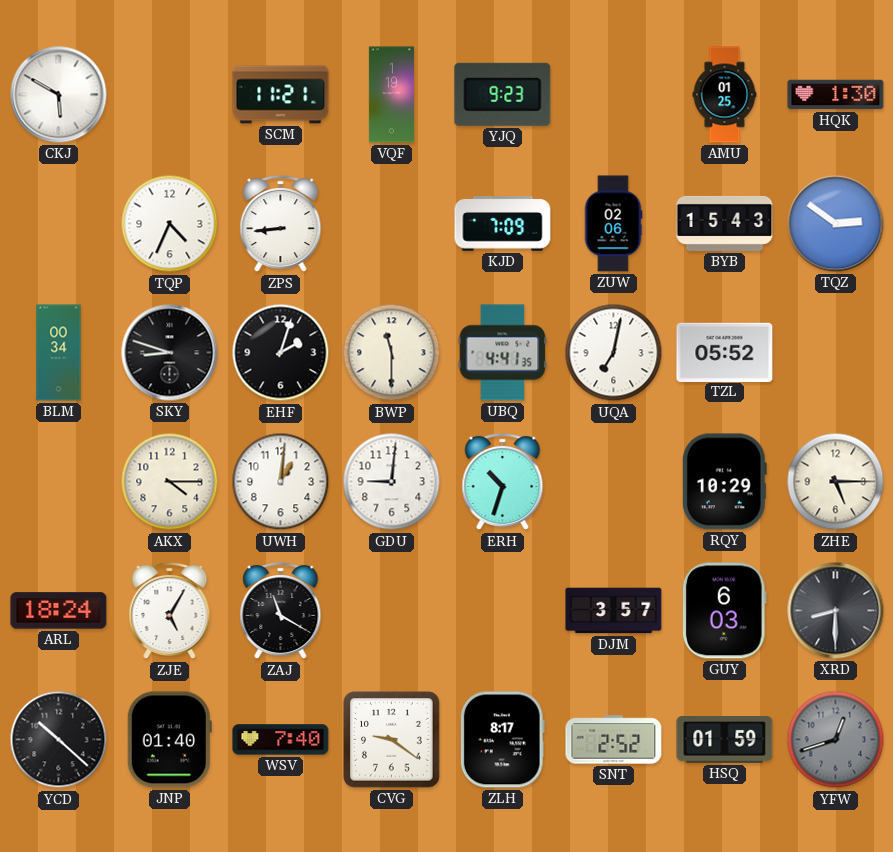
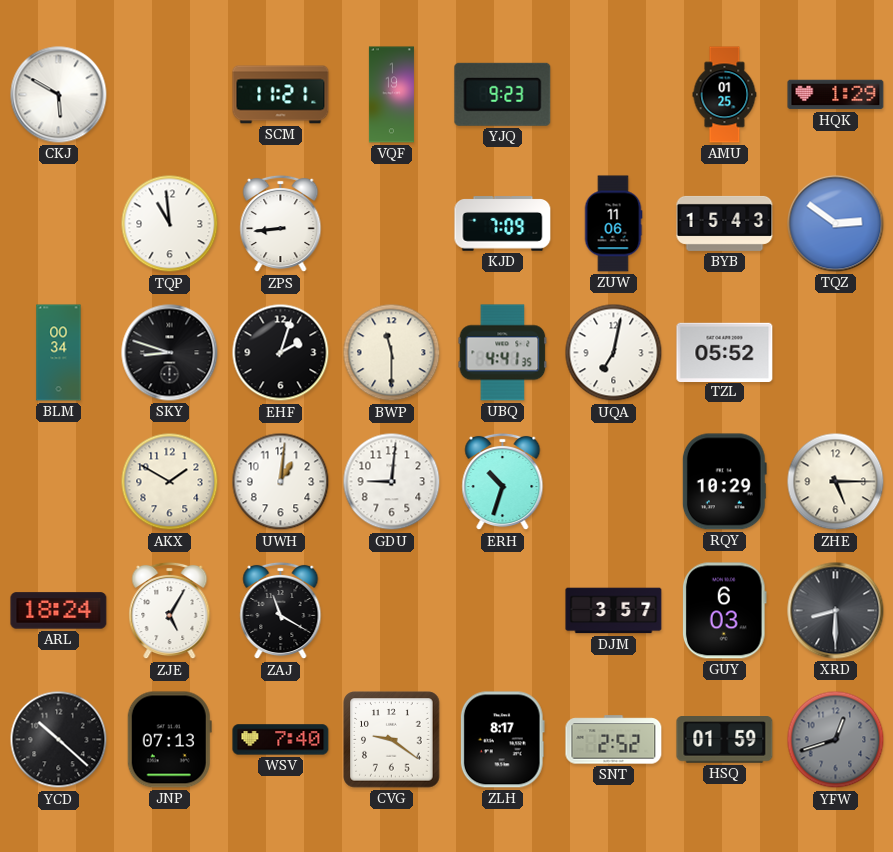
HQK: 1:30 -> 1:29
TQP: 4:34 -> 10:59
ZUW: 02:06 -> 11:06
AKX: 4:15 -> 1:50
JNP: 01:40 -> 07:13
